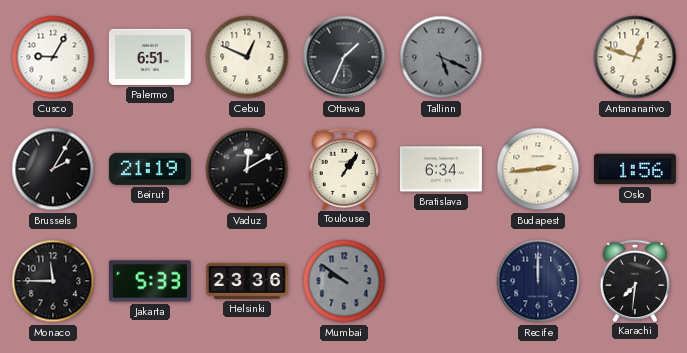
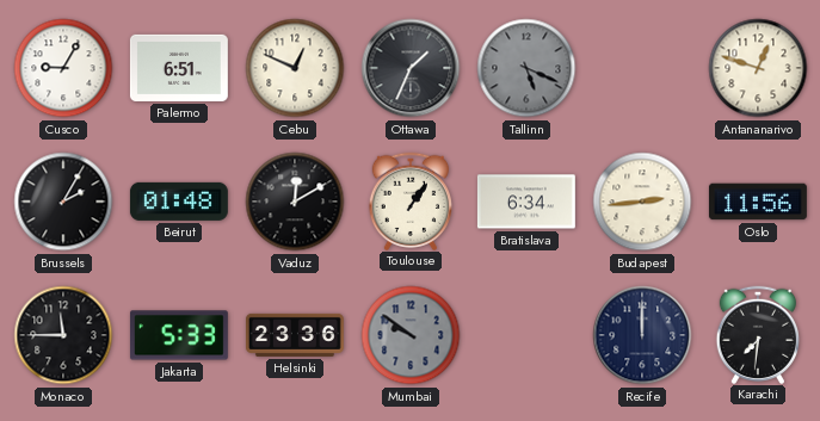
Beirut: 21:19 -> 01:48
Oslo: 1:56 -> 11:56
